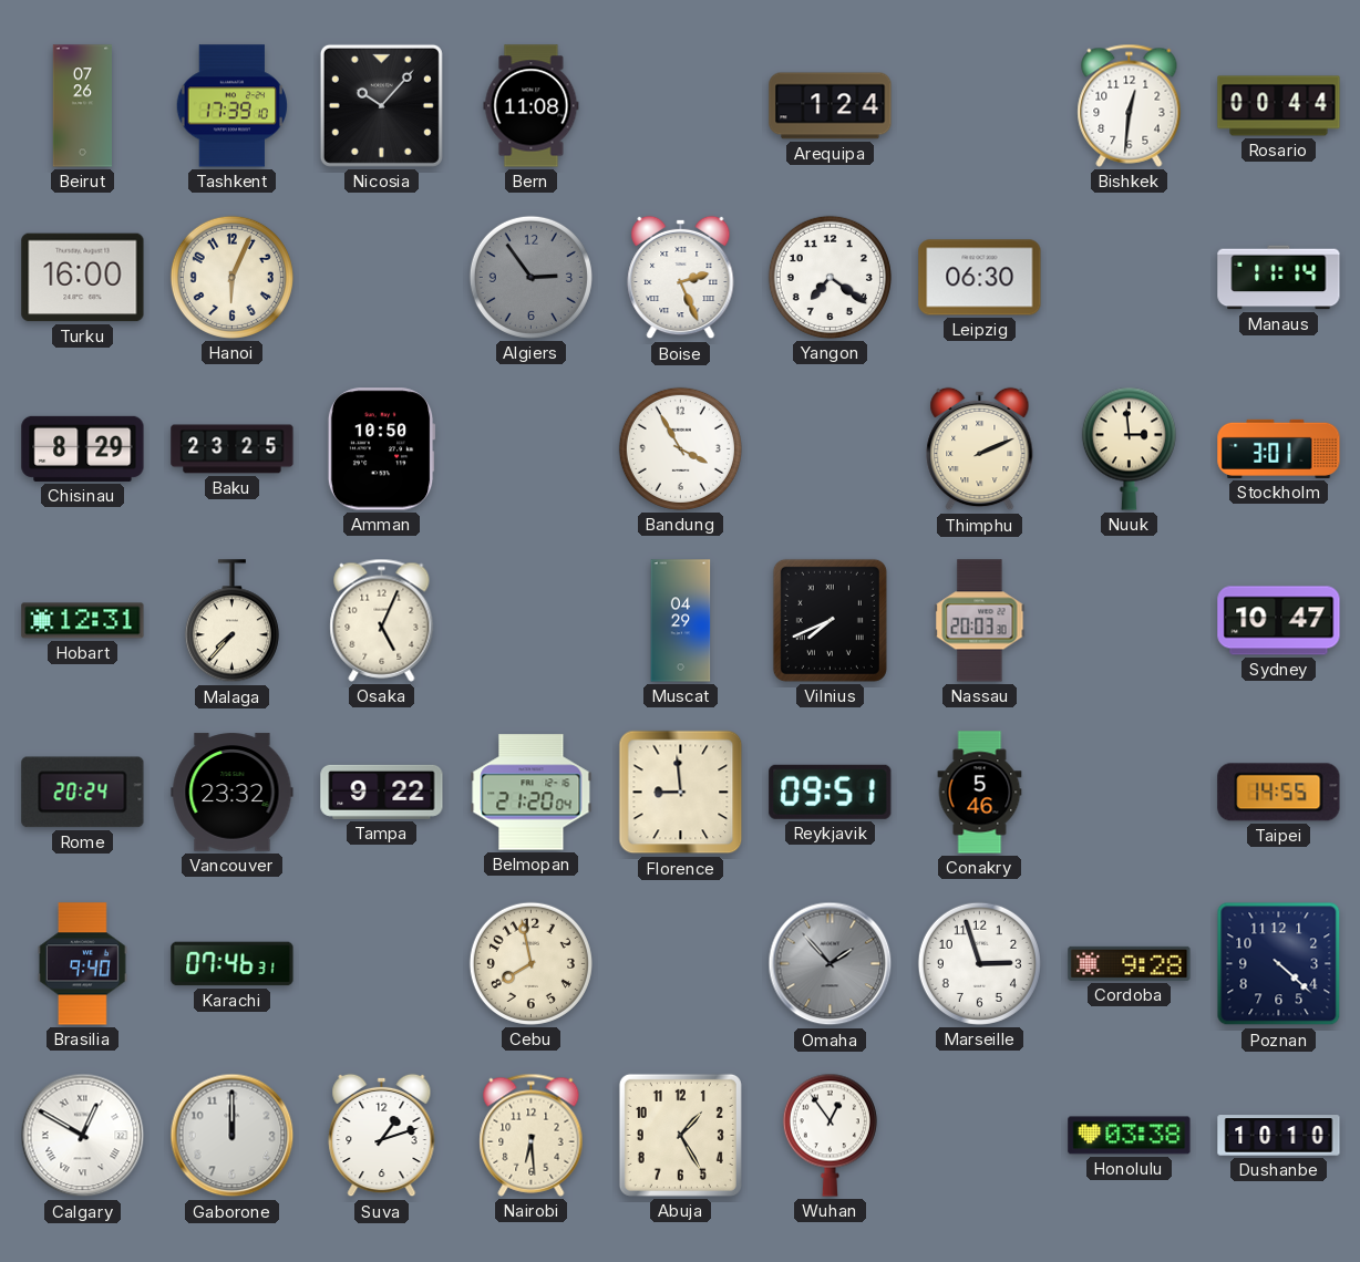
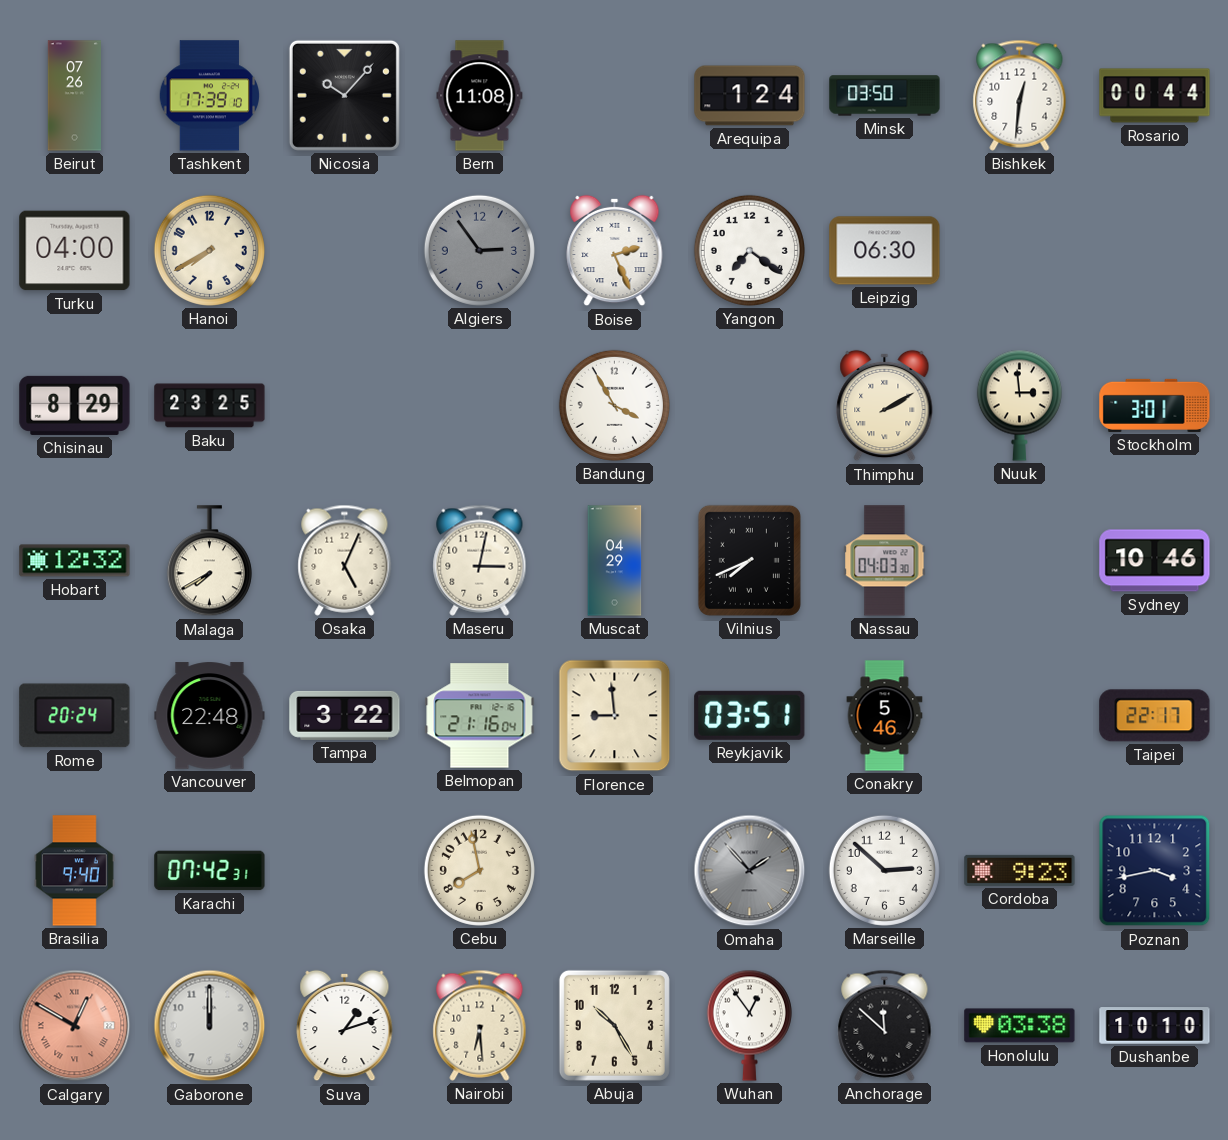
Minsk: none -> 03:50
Turku: 16:00 -> 04:00
Hanoi: 6:04 -> 7:40
Manaus: 11:14 -> none
Amman: 10:50 -> none
Thimphu: 2:11 -> 2:10
Hobart: 12:31 -> 12:32
Malaga: 7:37 -> 7:40
Maseru: none -> 3:02
Nassau: 20:03 -> 04:03
Sydney: 10:47 -> 10:46
Vancouver: 23:32 -> 22:48
Tampa: 9:22 -> 3:22
Belmopan: 21:20 -> 21:16
Reykjavik: 09:51 -> 03:51
Taipei: 14:55 -> 22:17
Karachi: 07:46 -> 07:42
Marseille: 2:57 -> 2:52
Cordoba: 9:28 -> 9:23
Poznan: 4:22 -> 3:43
Calgary dial: white -> salmon
Abuja: 1:25 -> 10:25
Anchorage: none -> 11:52
